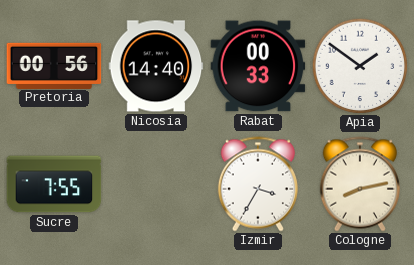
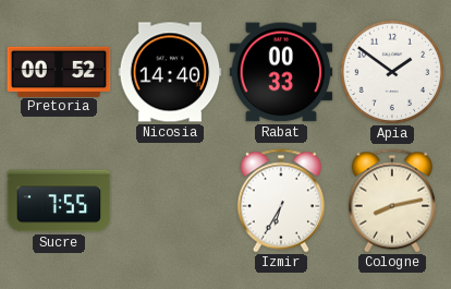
Pretoria: 00:56 -> 00:52
Izmir: 3:35 -> 6:35
